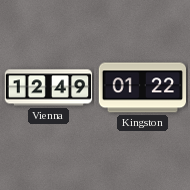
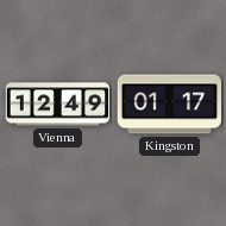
Kingston: 01:22 -> 01:17
